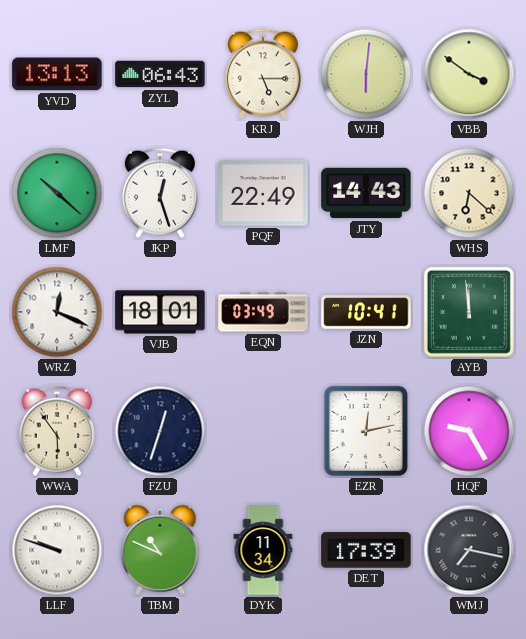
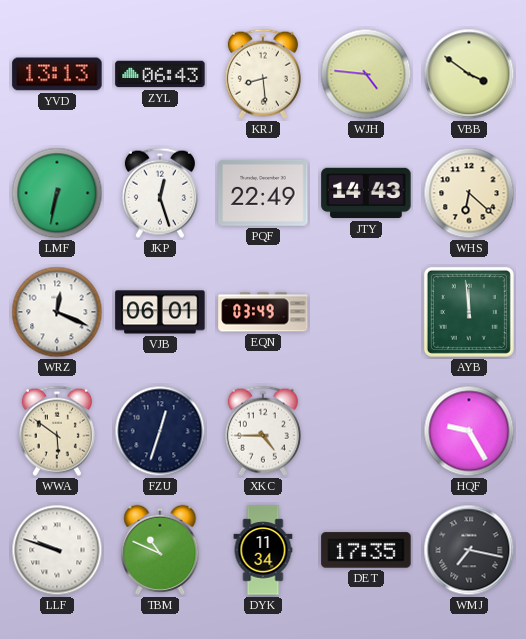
KRJ: 5:15 -> 8:29
WJH: 6:01 -> 4:46
LMF: 10:22 -> 6:32
VJB: 18:01 -> 06:01
JZN: 10:41 -> none
WWA: 5:54 -> 5:51
XKC: none -> 4:45
EZR: 12:13 -> none
DET: 17:39 -> 17:35
